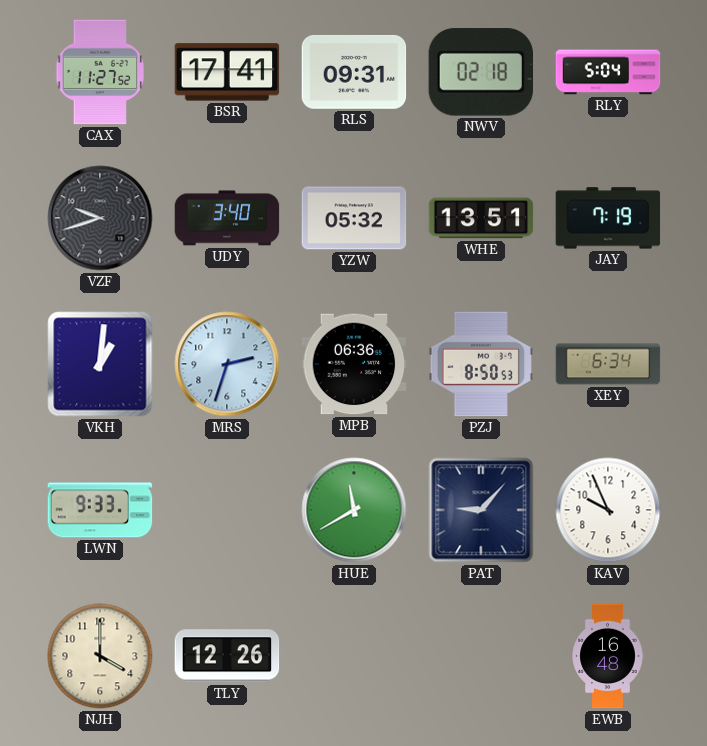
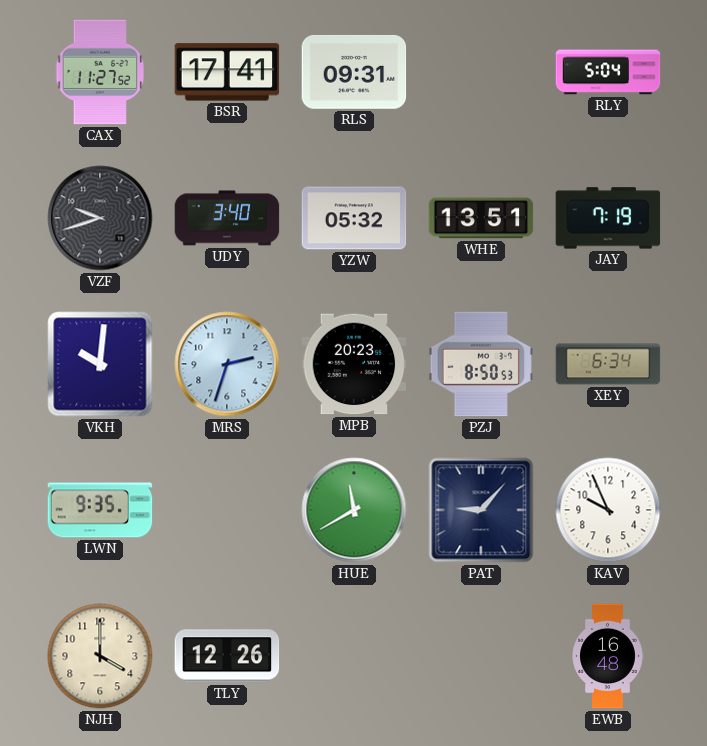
NWV: 02:18 -> none
VKH: 1:01 -> 10:01
MPB: 06:36 -> 20:23
LWN: 9:33 -> 9:35
